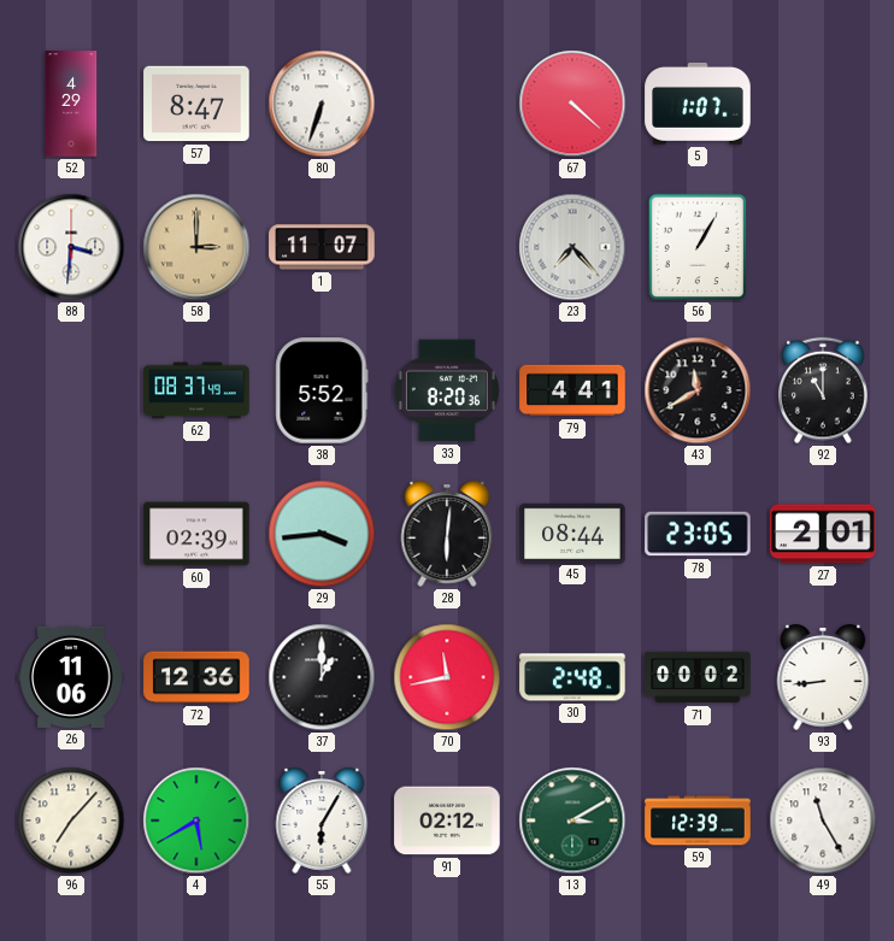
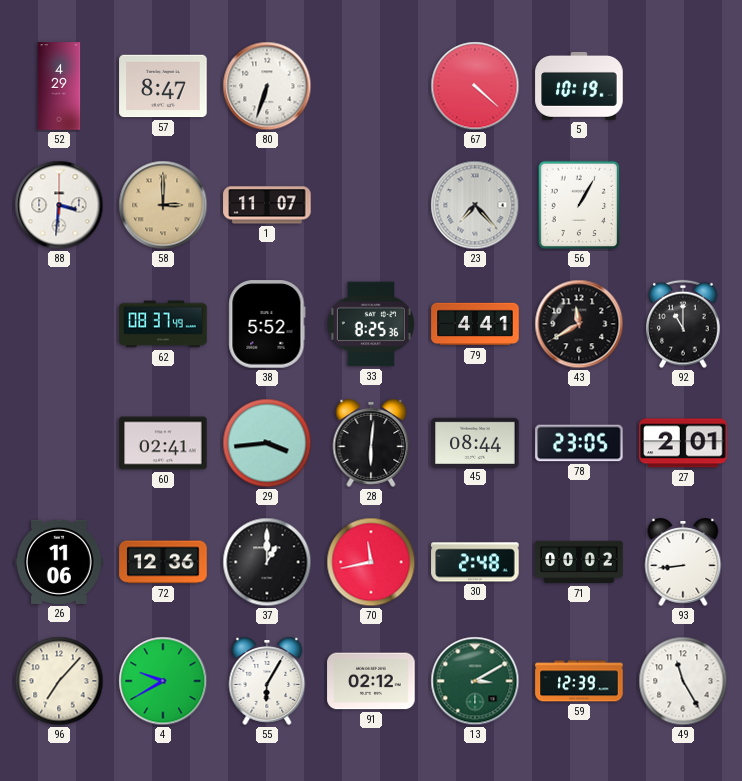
5: 1:07 -> 10:19
33: 8:20 -> 8:25
60: 02:39 -> 02:41
4: 5:40 -> 9:40
